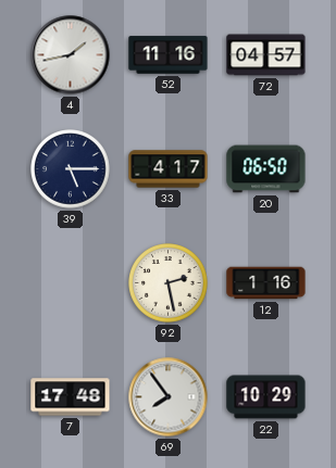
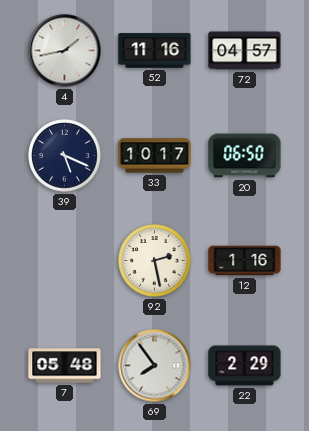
39: 5:15 -> 5:19
33: 4:17 -> 10:17
7: 17:48 -> 05:48
22: 10:29 -> 2:29
